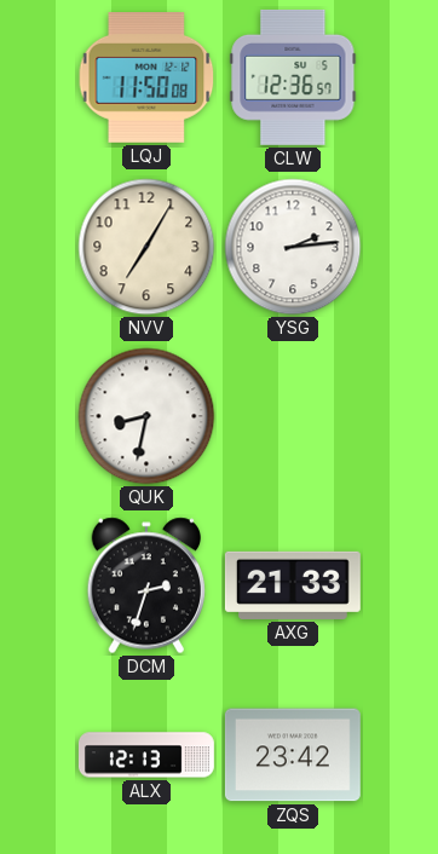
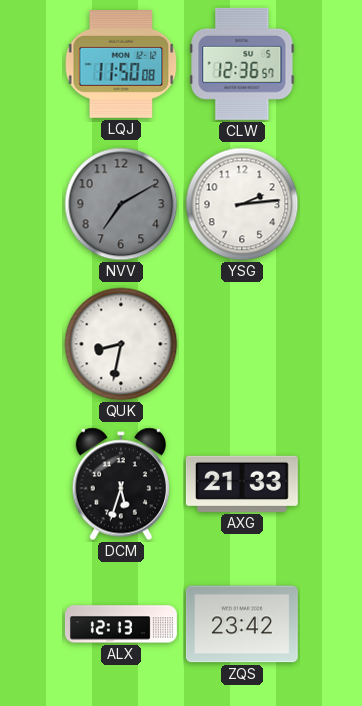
NVV: 7:05 -> 7:10
NVV dial: cream -> grey
DCM: 2:33 -> 5:33
